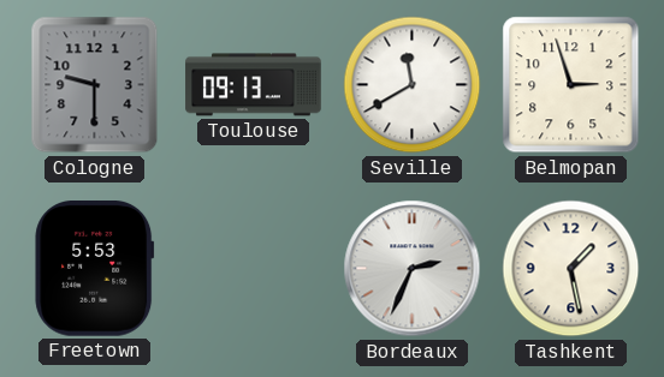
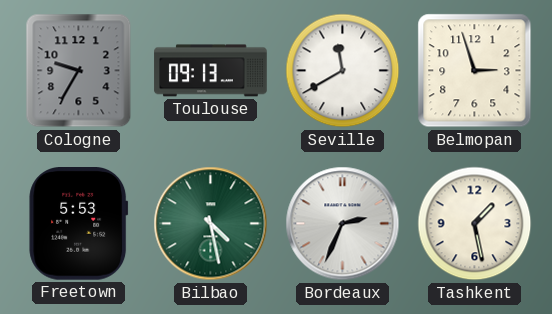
Cologne: 9:30 -> 9:35
Bilbao: none -> 4:28
